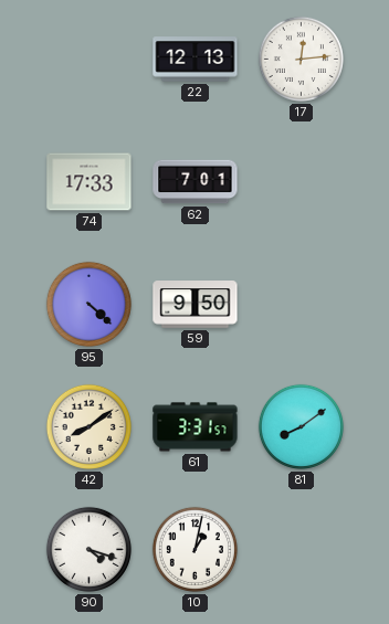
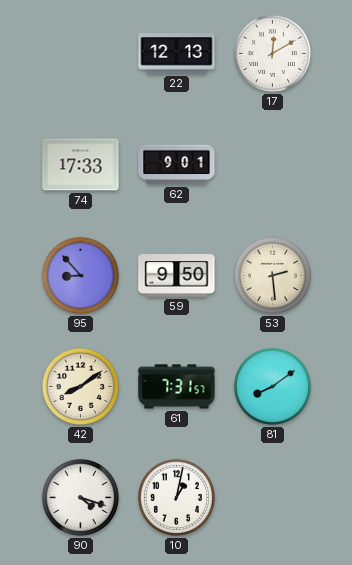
17: 12:14 -> 12:10
62: 7:01 -> 9:01
95: 4:22 -> 8:53
53: none -> 2:29
61: 3:31 -> 7:31
